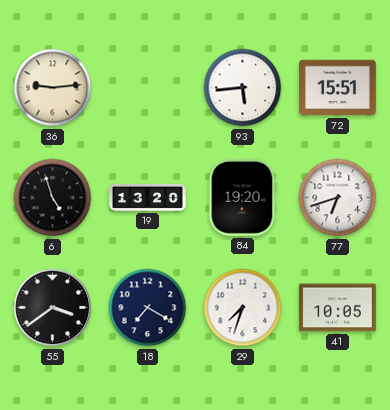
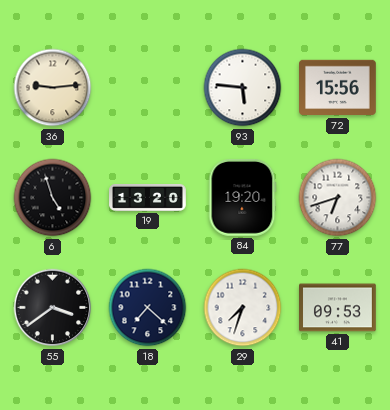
93: 5:44 -> 5:46
72: 15:51 -> 15:56
18: 7:20 -> 7:22
41: 10:05 -> 09:53
